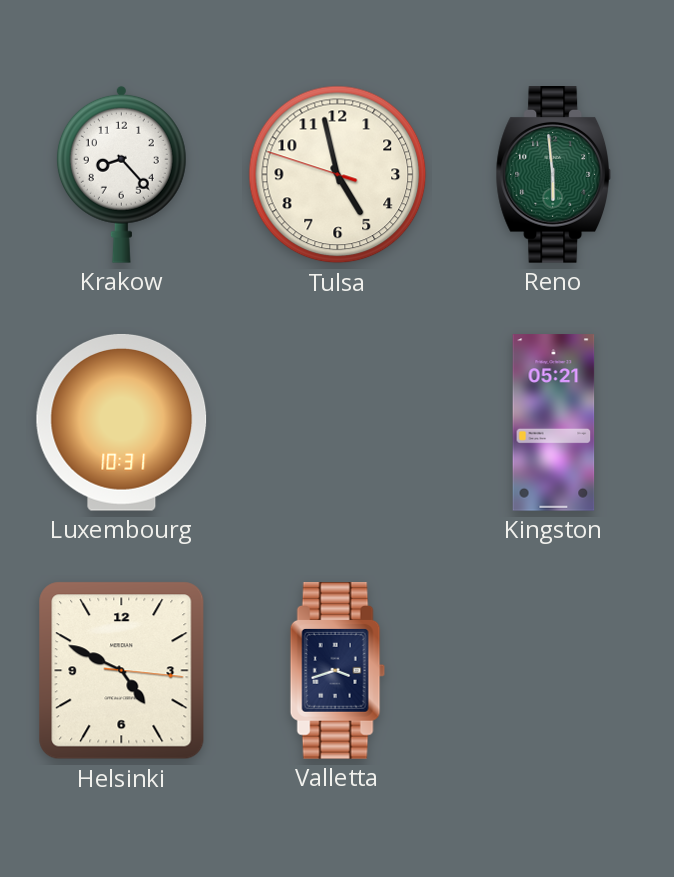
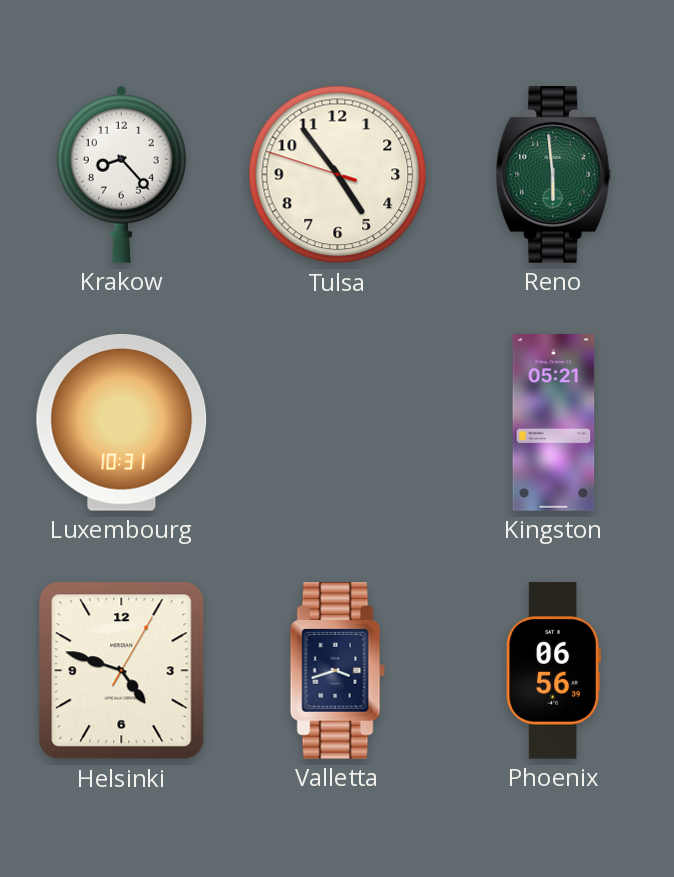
Tulsa: 4:57 -> 4:53
Helsinki: 4:49 -> 4:48
Phoenix: none -> 06:56
